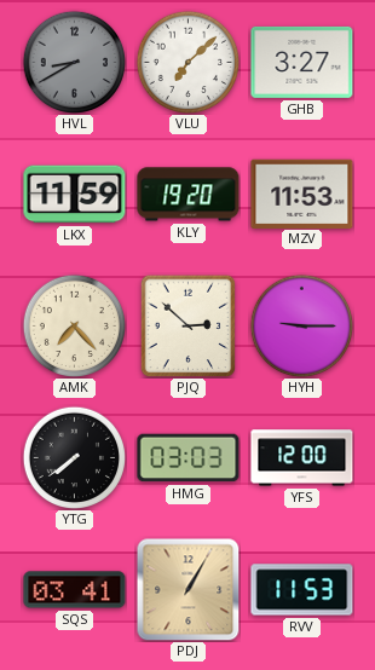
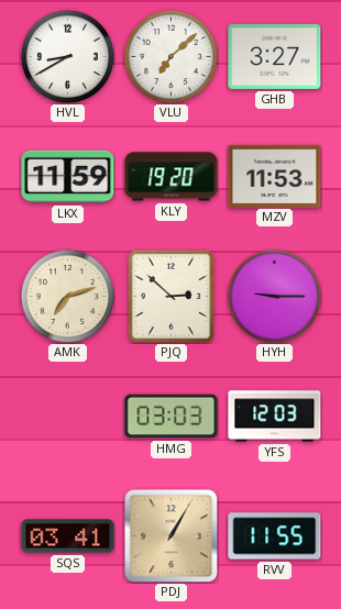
HVL dial: grey -> white
AMK: 7:23 -> 7:12
YTG: 7:39 -> none
YFS: 12:00 -> 12:03
RVV: 11:53 -> 11:55
